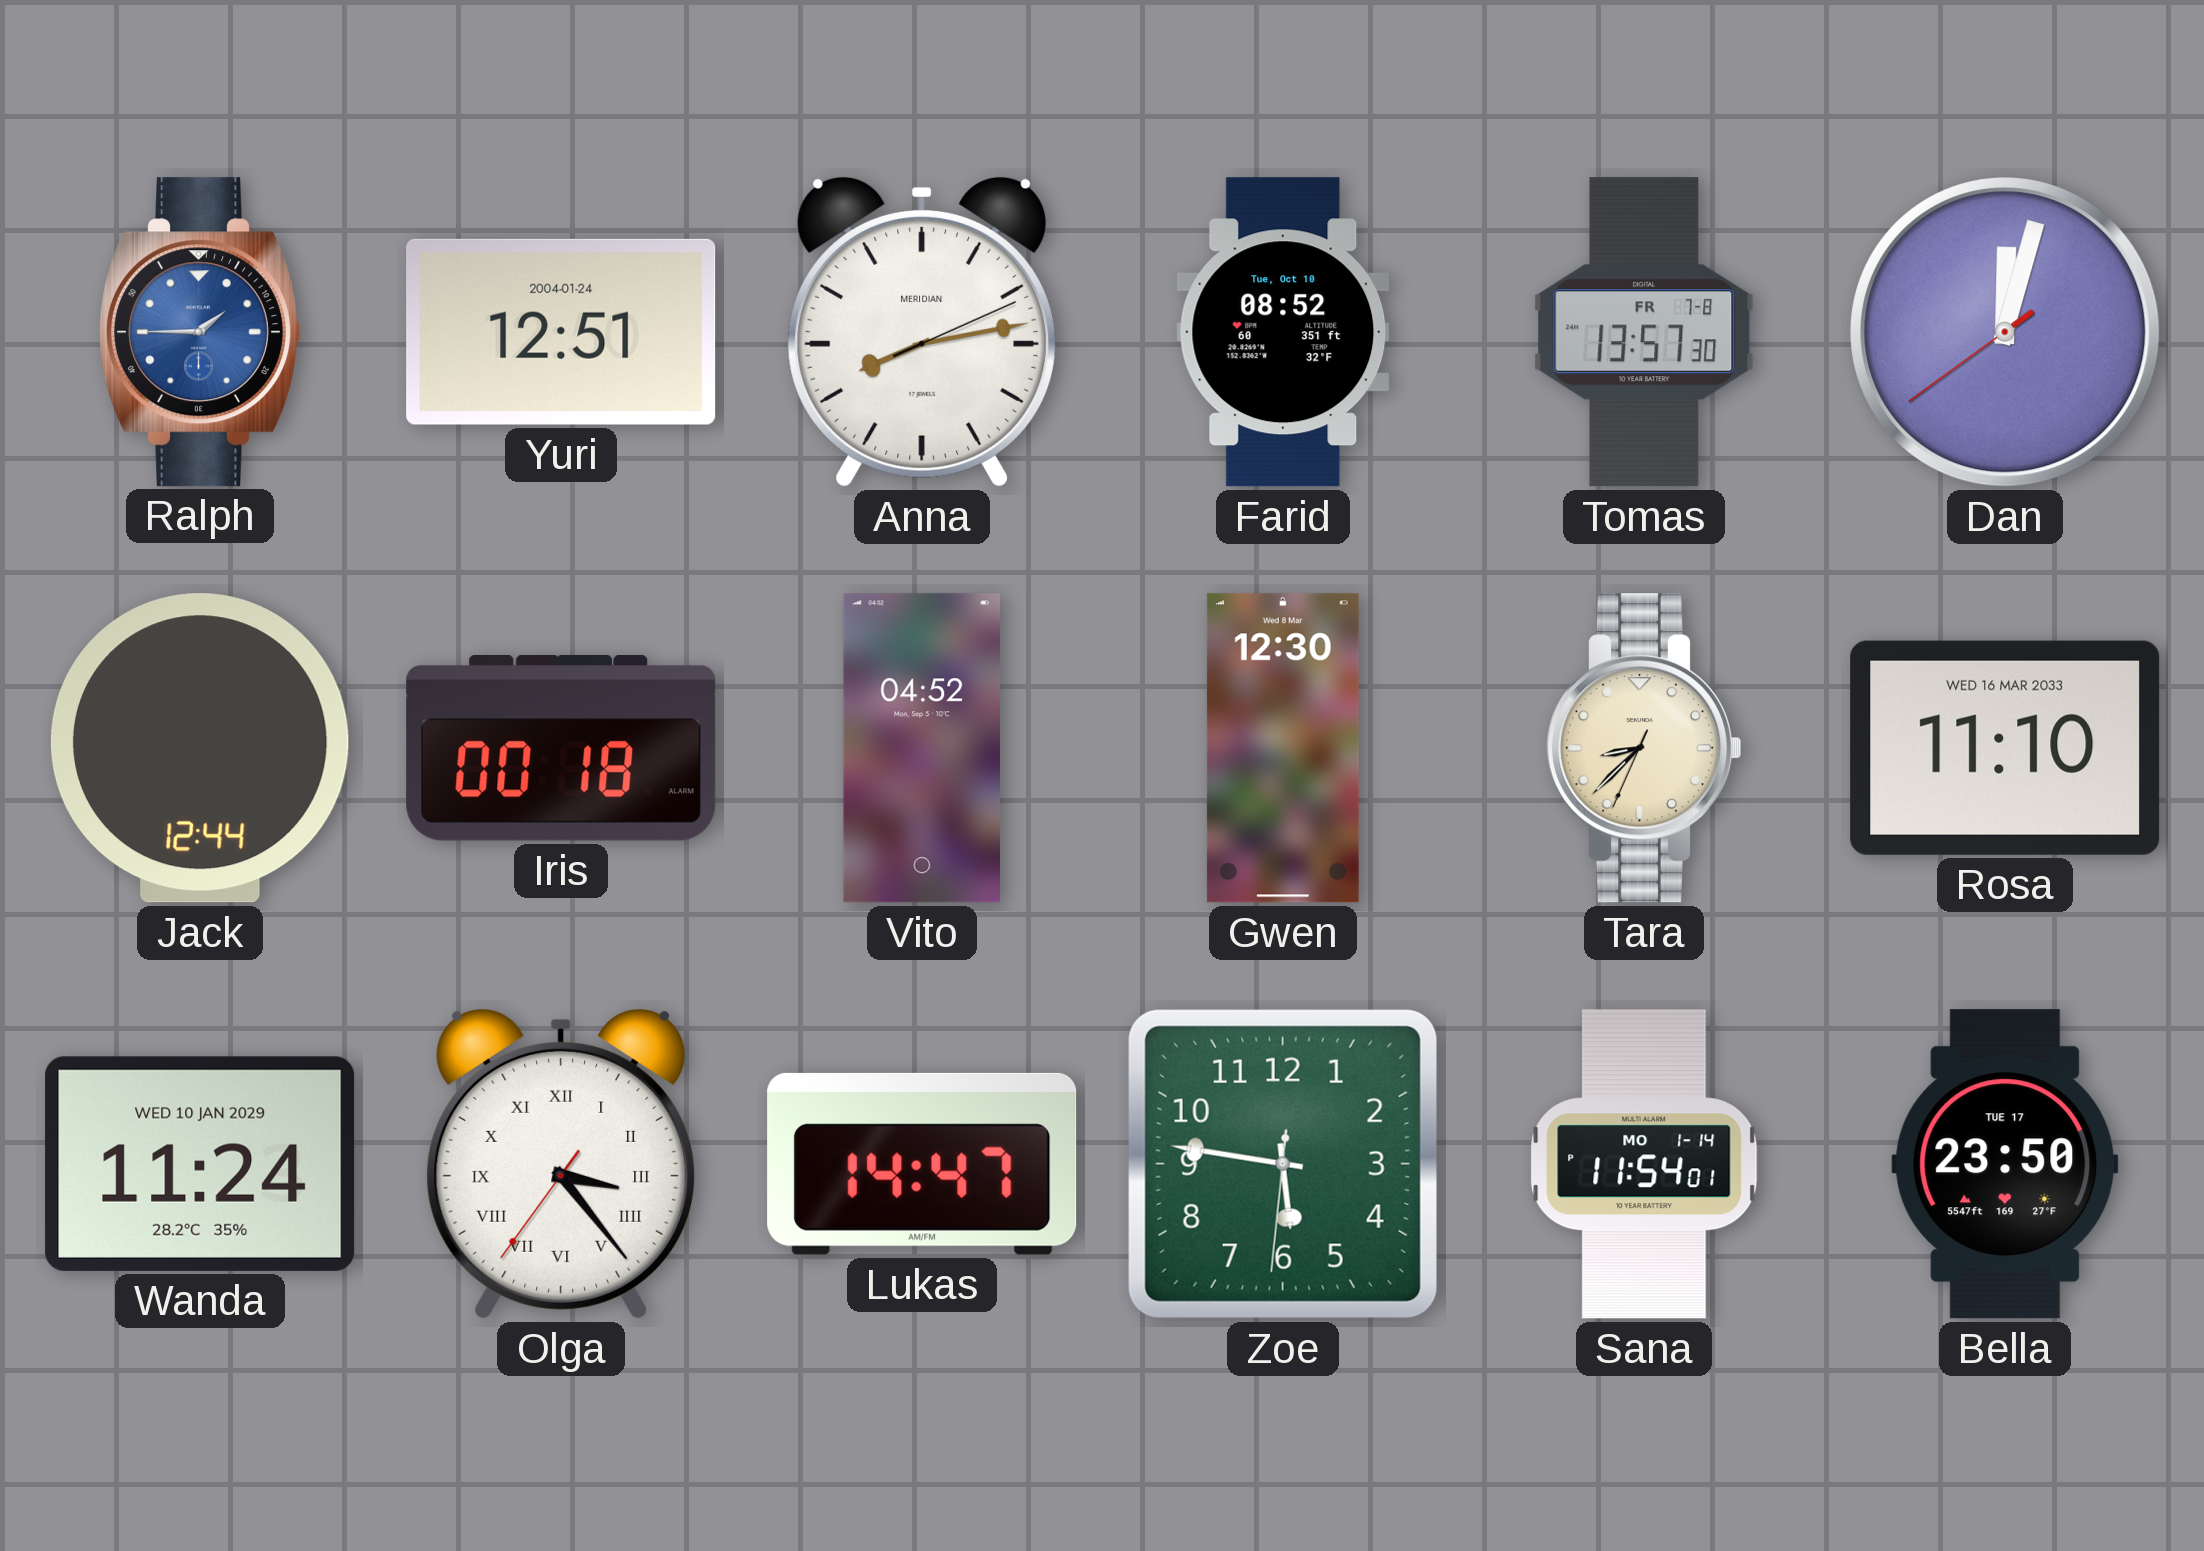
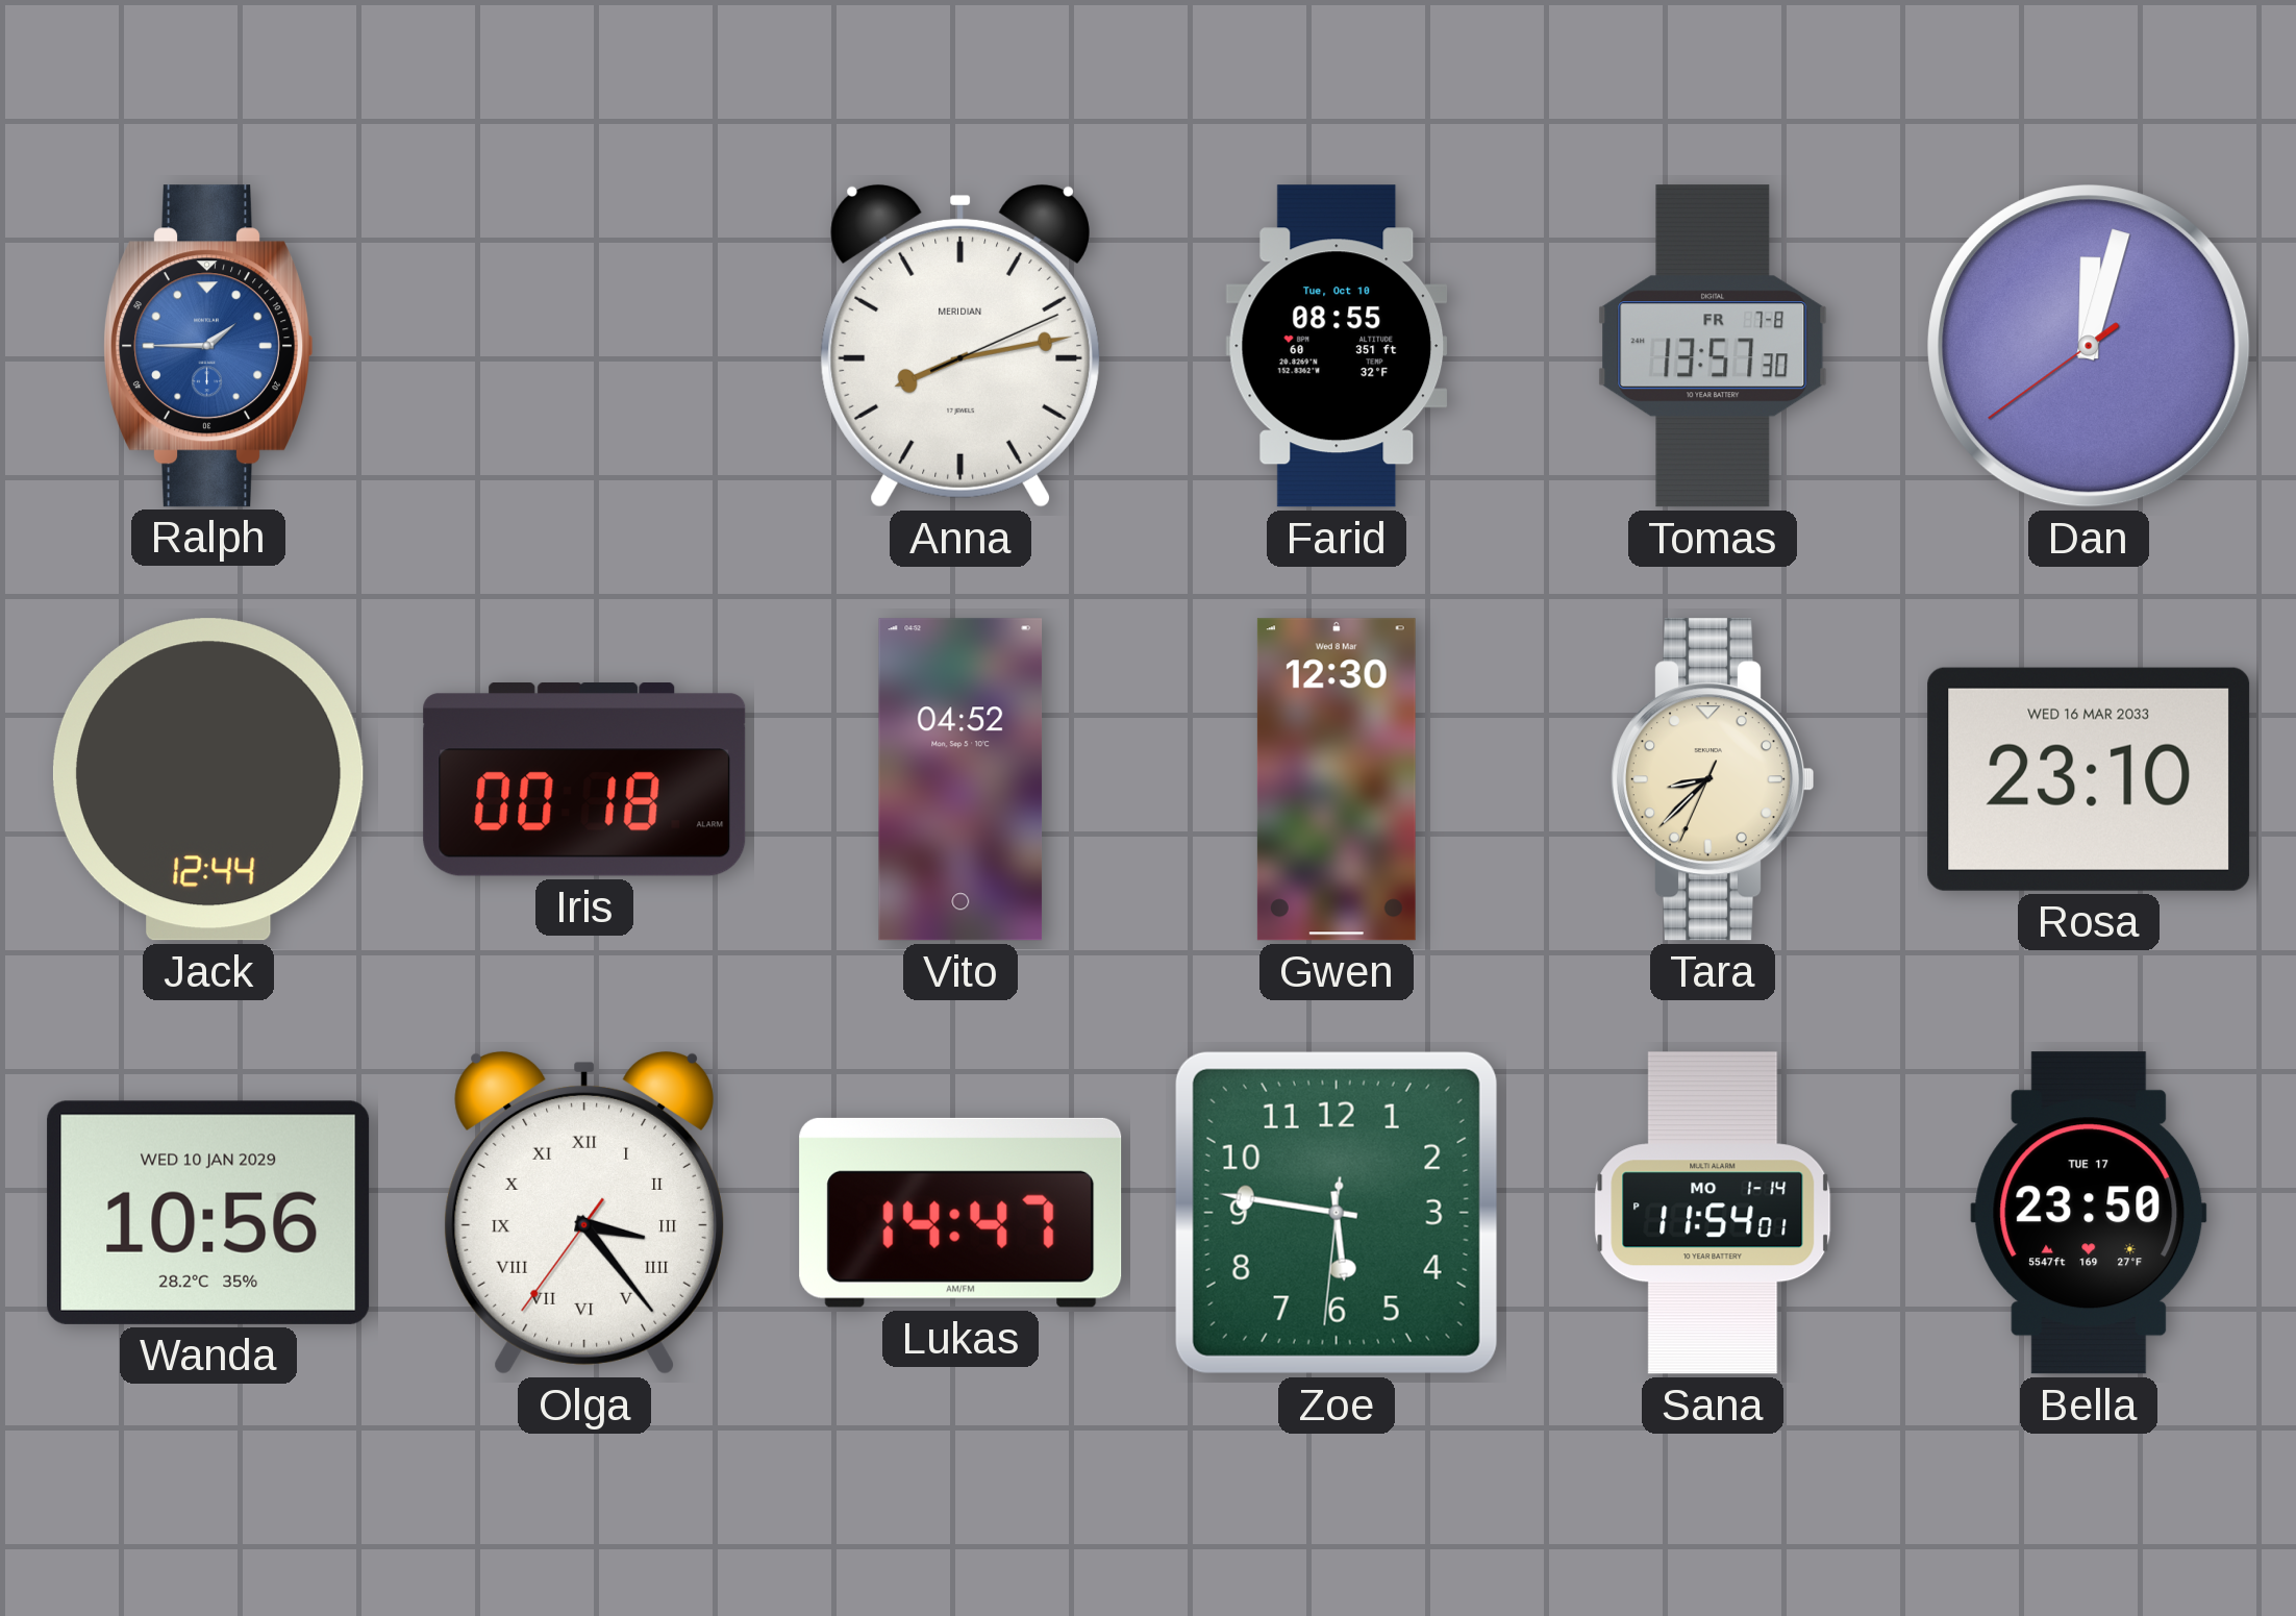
Yuri: 12:51 -> none
Farid: 08:52 -> 08:55
Rosa: 11:10 -> 23:10
Wanda: 11:24 -> 10:56
